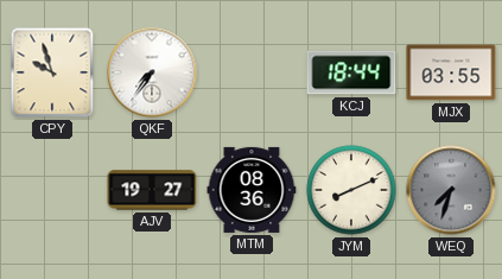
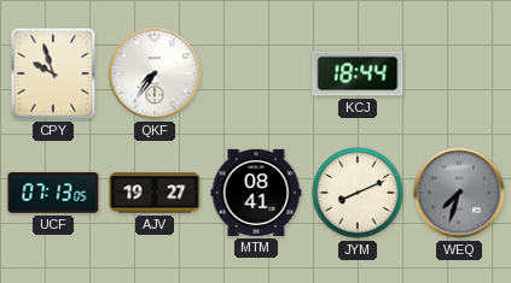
MJX: 03:55 -> none
UCF: none -> 07:13
MTM: 08:36 -> 08:41
